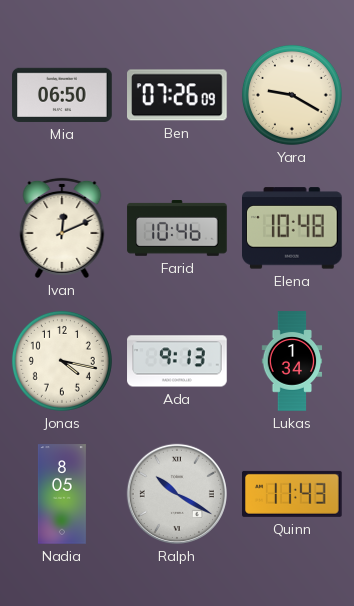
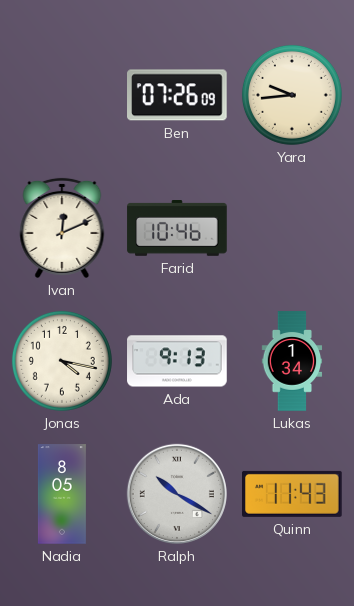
Mia: 06:50 -> none
Yara: 9:20 -> 9:44
Elena: 10:48 -> none
